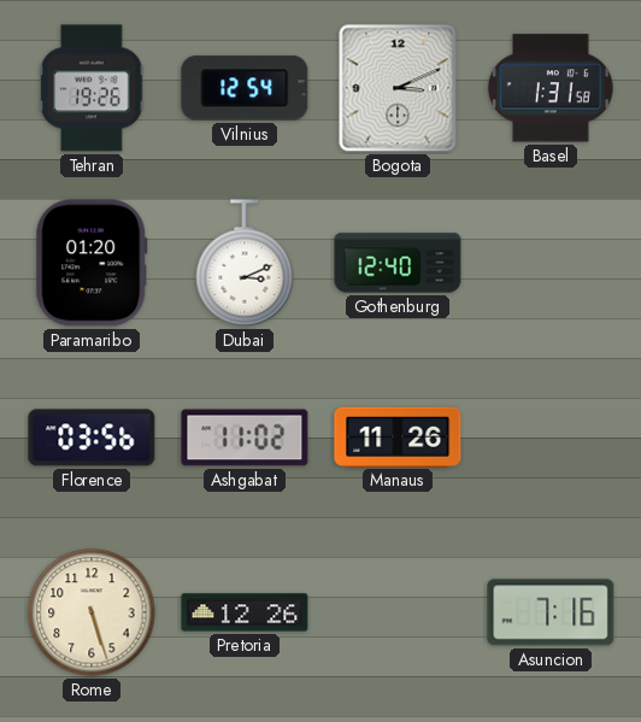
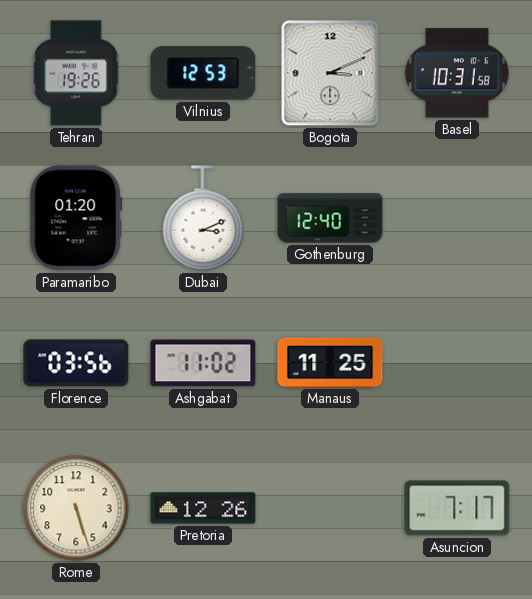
Vilnius: 12:54 -> 12:53
Basel: 1:31 -> 10:31
Manaus: 11:26 -> 11:25
Asuncion: 7:16 -> 7:17
